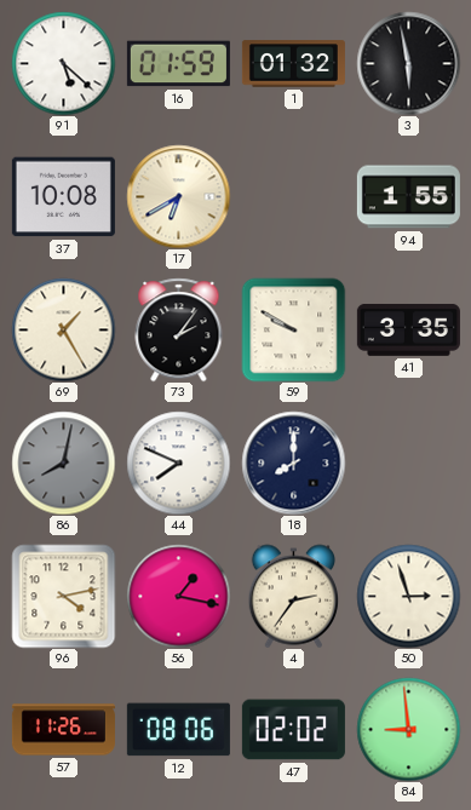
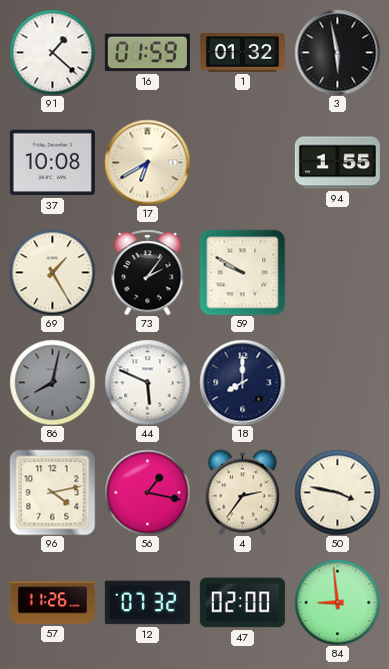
91: 5:22 -> 1:22
41: 3:35 -> none
44: 7:49 -> 5:49
50: 2:57 -> 3:47
12: 08:06 -> 07:32
47: 02:02 -> 02:00
